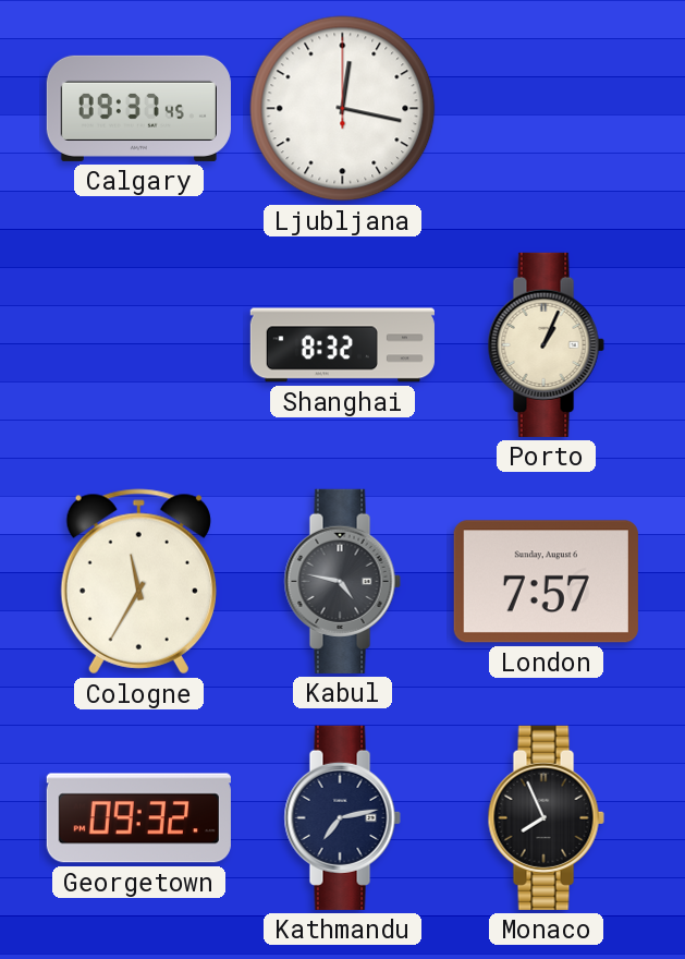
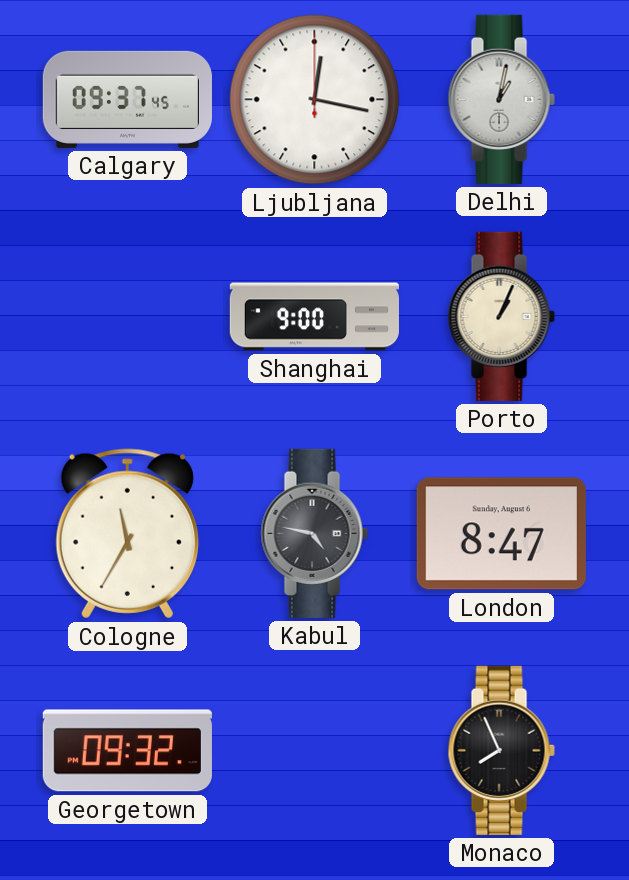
Delhi: none -> 1:02
Shanghai: 8:32 -> 9:00
London: 7:57 -> 8:47
Kathmandu: 7:13 -> none
